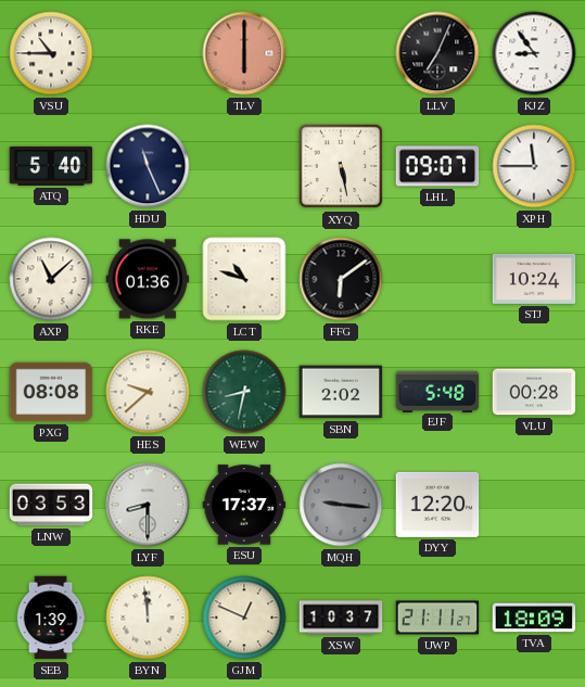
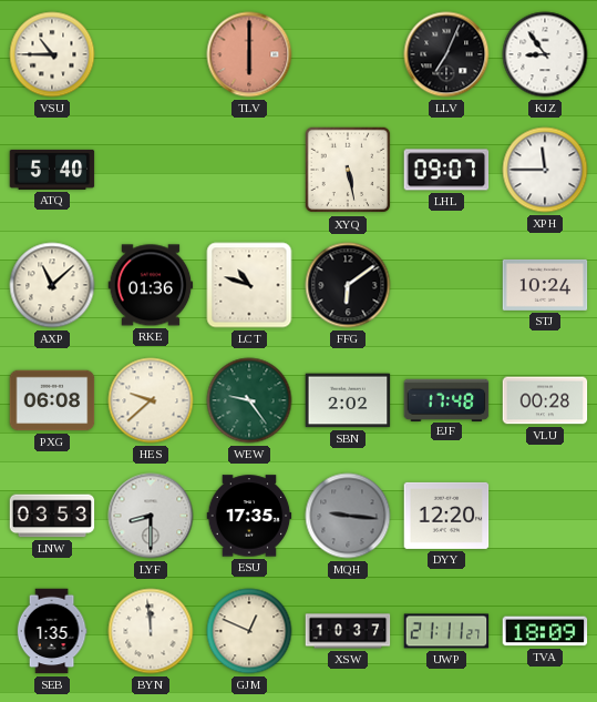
HDU: 11:26 -> none
PXG: 08:08 -> 06:08
WEW: 8:32 -> 9:24
EJF: 5:48 -> 17:48
ESU: 17:37 -> 17:35
SEB: 1:39 -> 1:35
